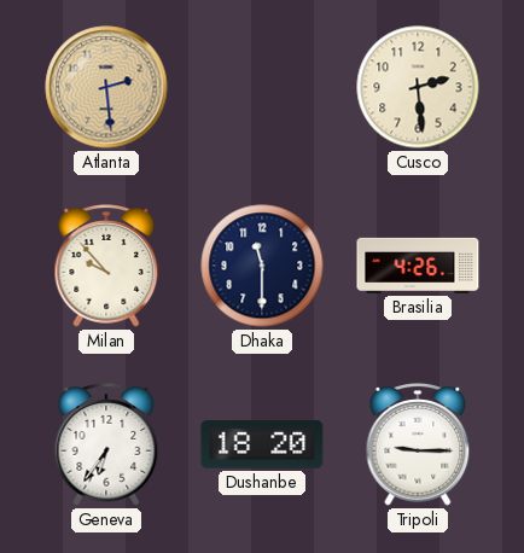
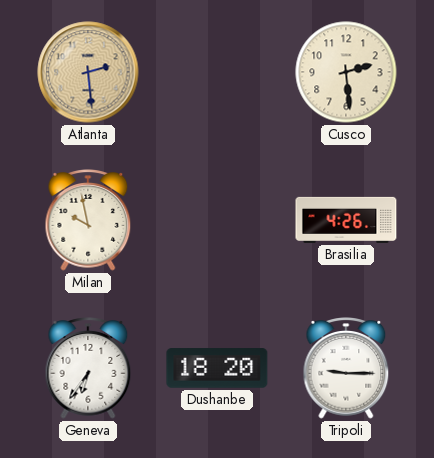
Milan: 9:53 -> 9:58
Dhaka: 11:30 -> none
